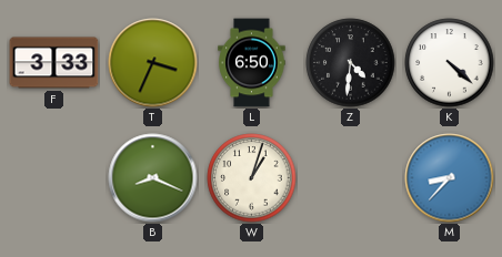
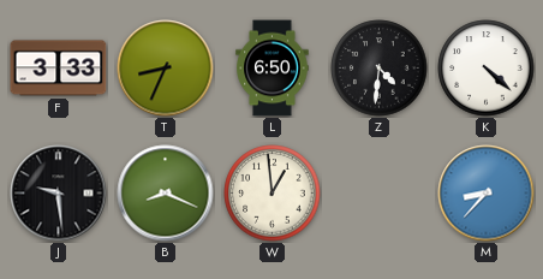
T: 3:34 -> 8:34
J: none -> 9:29
W: 1:03 -> 12:59
